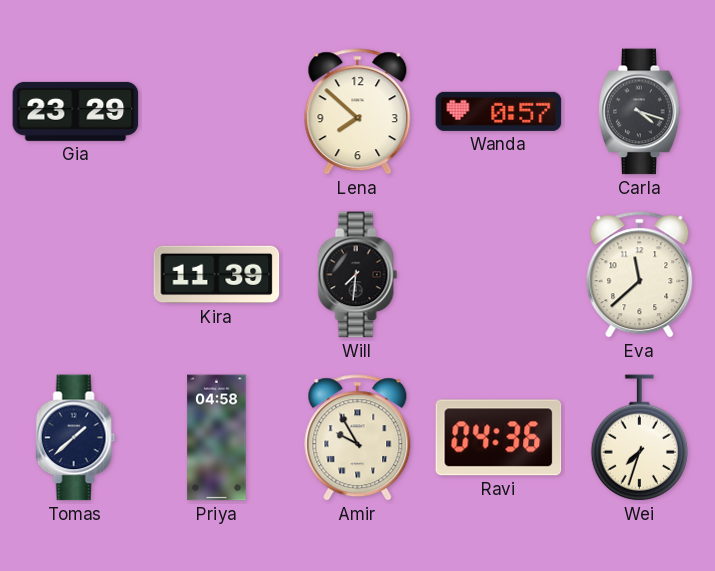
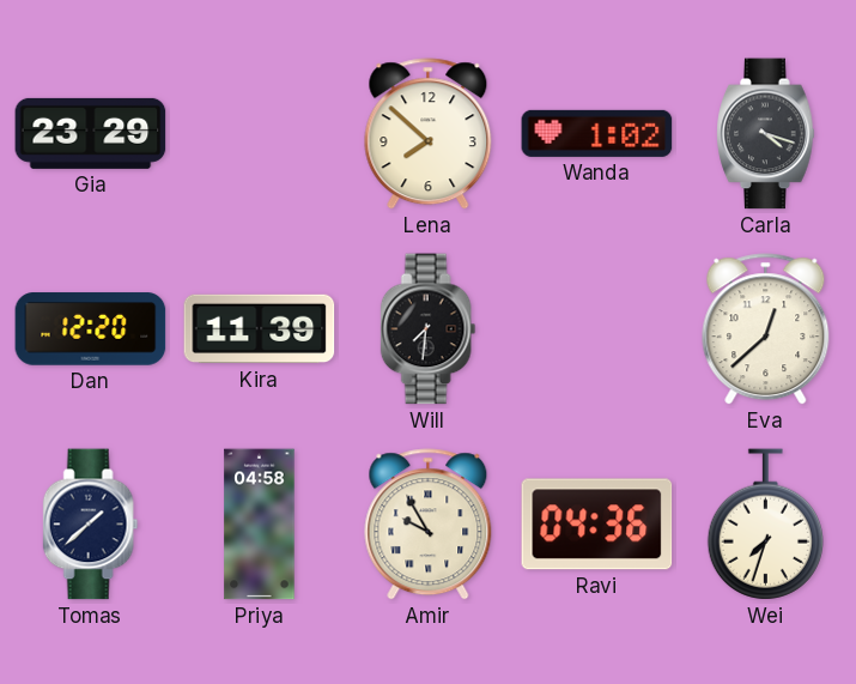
Wanda: 0:57 -> 1:02
Dan: none -> 12:20
Eva: 11:38 -> 12:38
